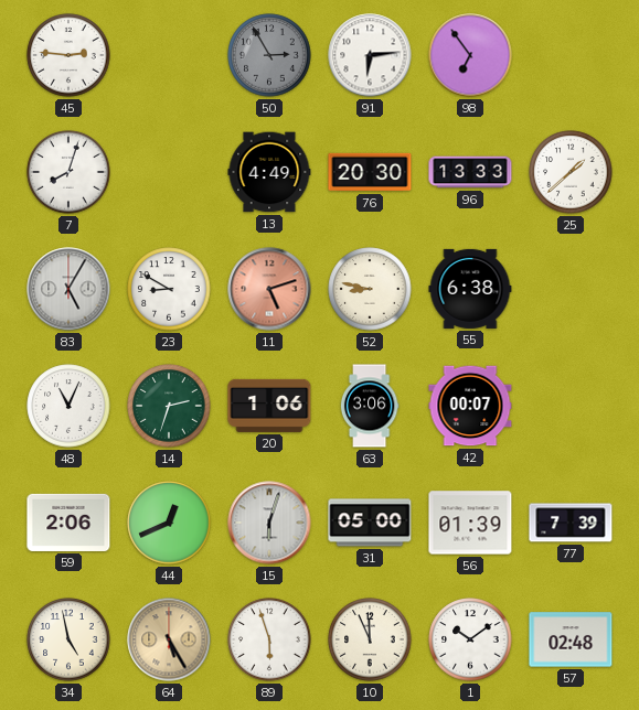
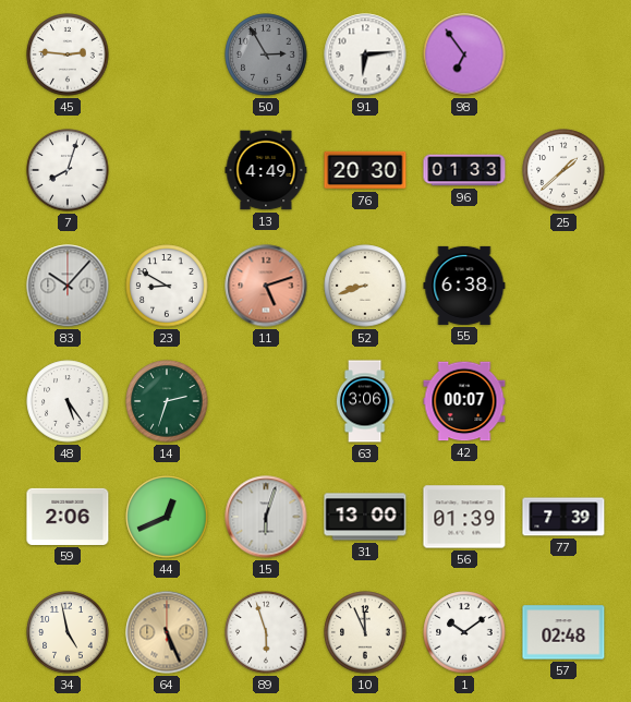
96: 13:33 -> 01:33
83: 5:05 -> 10:07
52: 8:47 -> 8:42
48: 11:04 -> 5:24
20: 1:06 -> none
31: 05:00 -> 13:00
64: 5:25 -> 5:26
